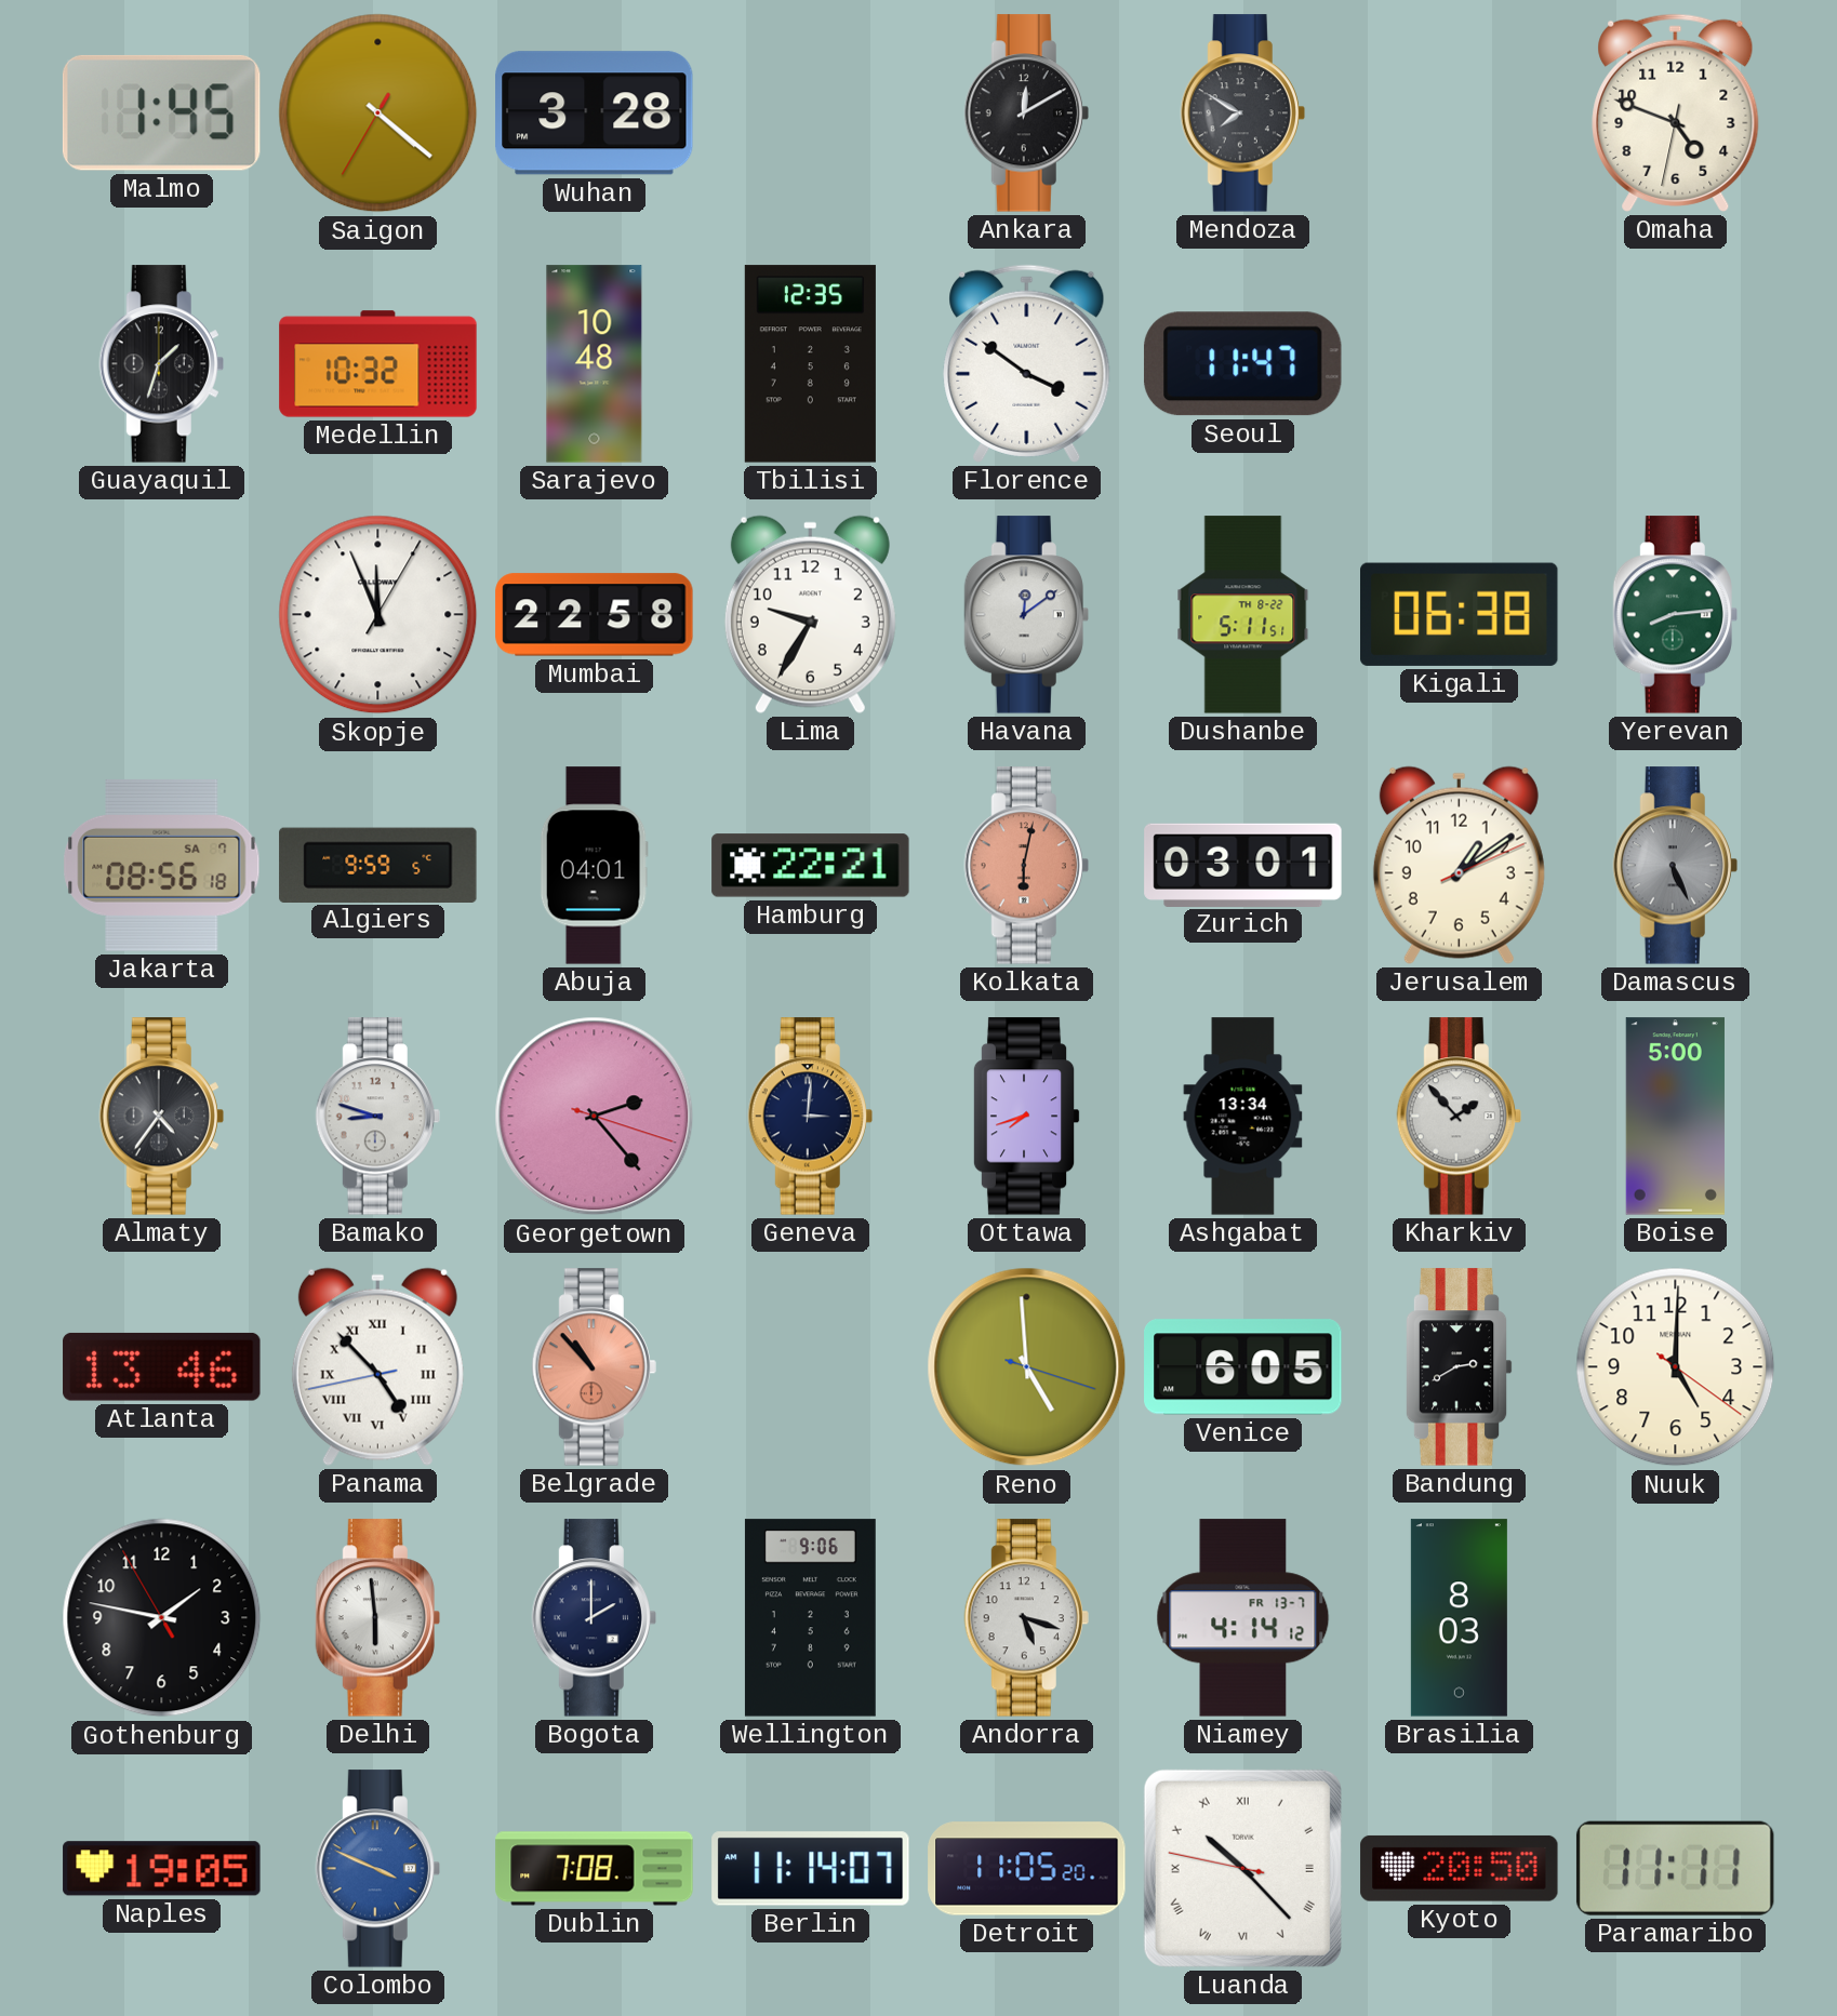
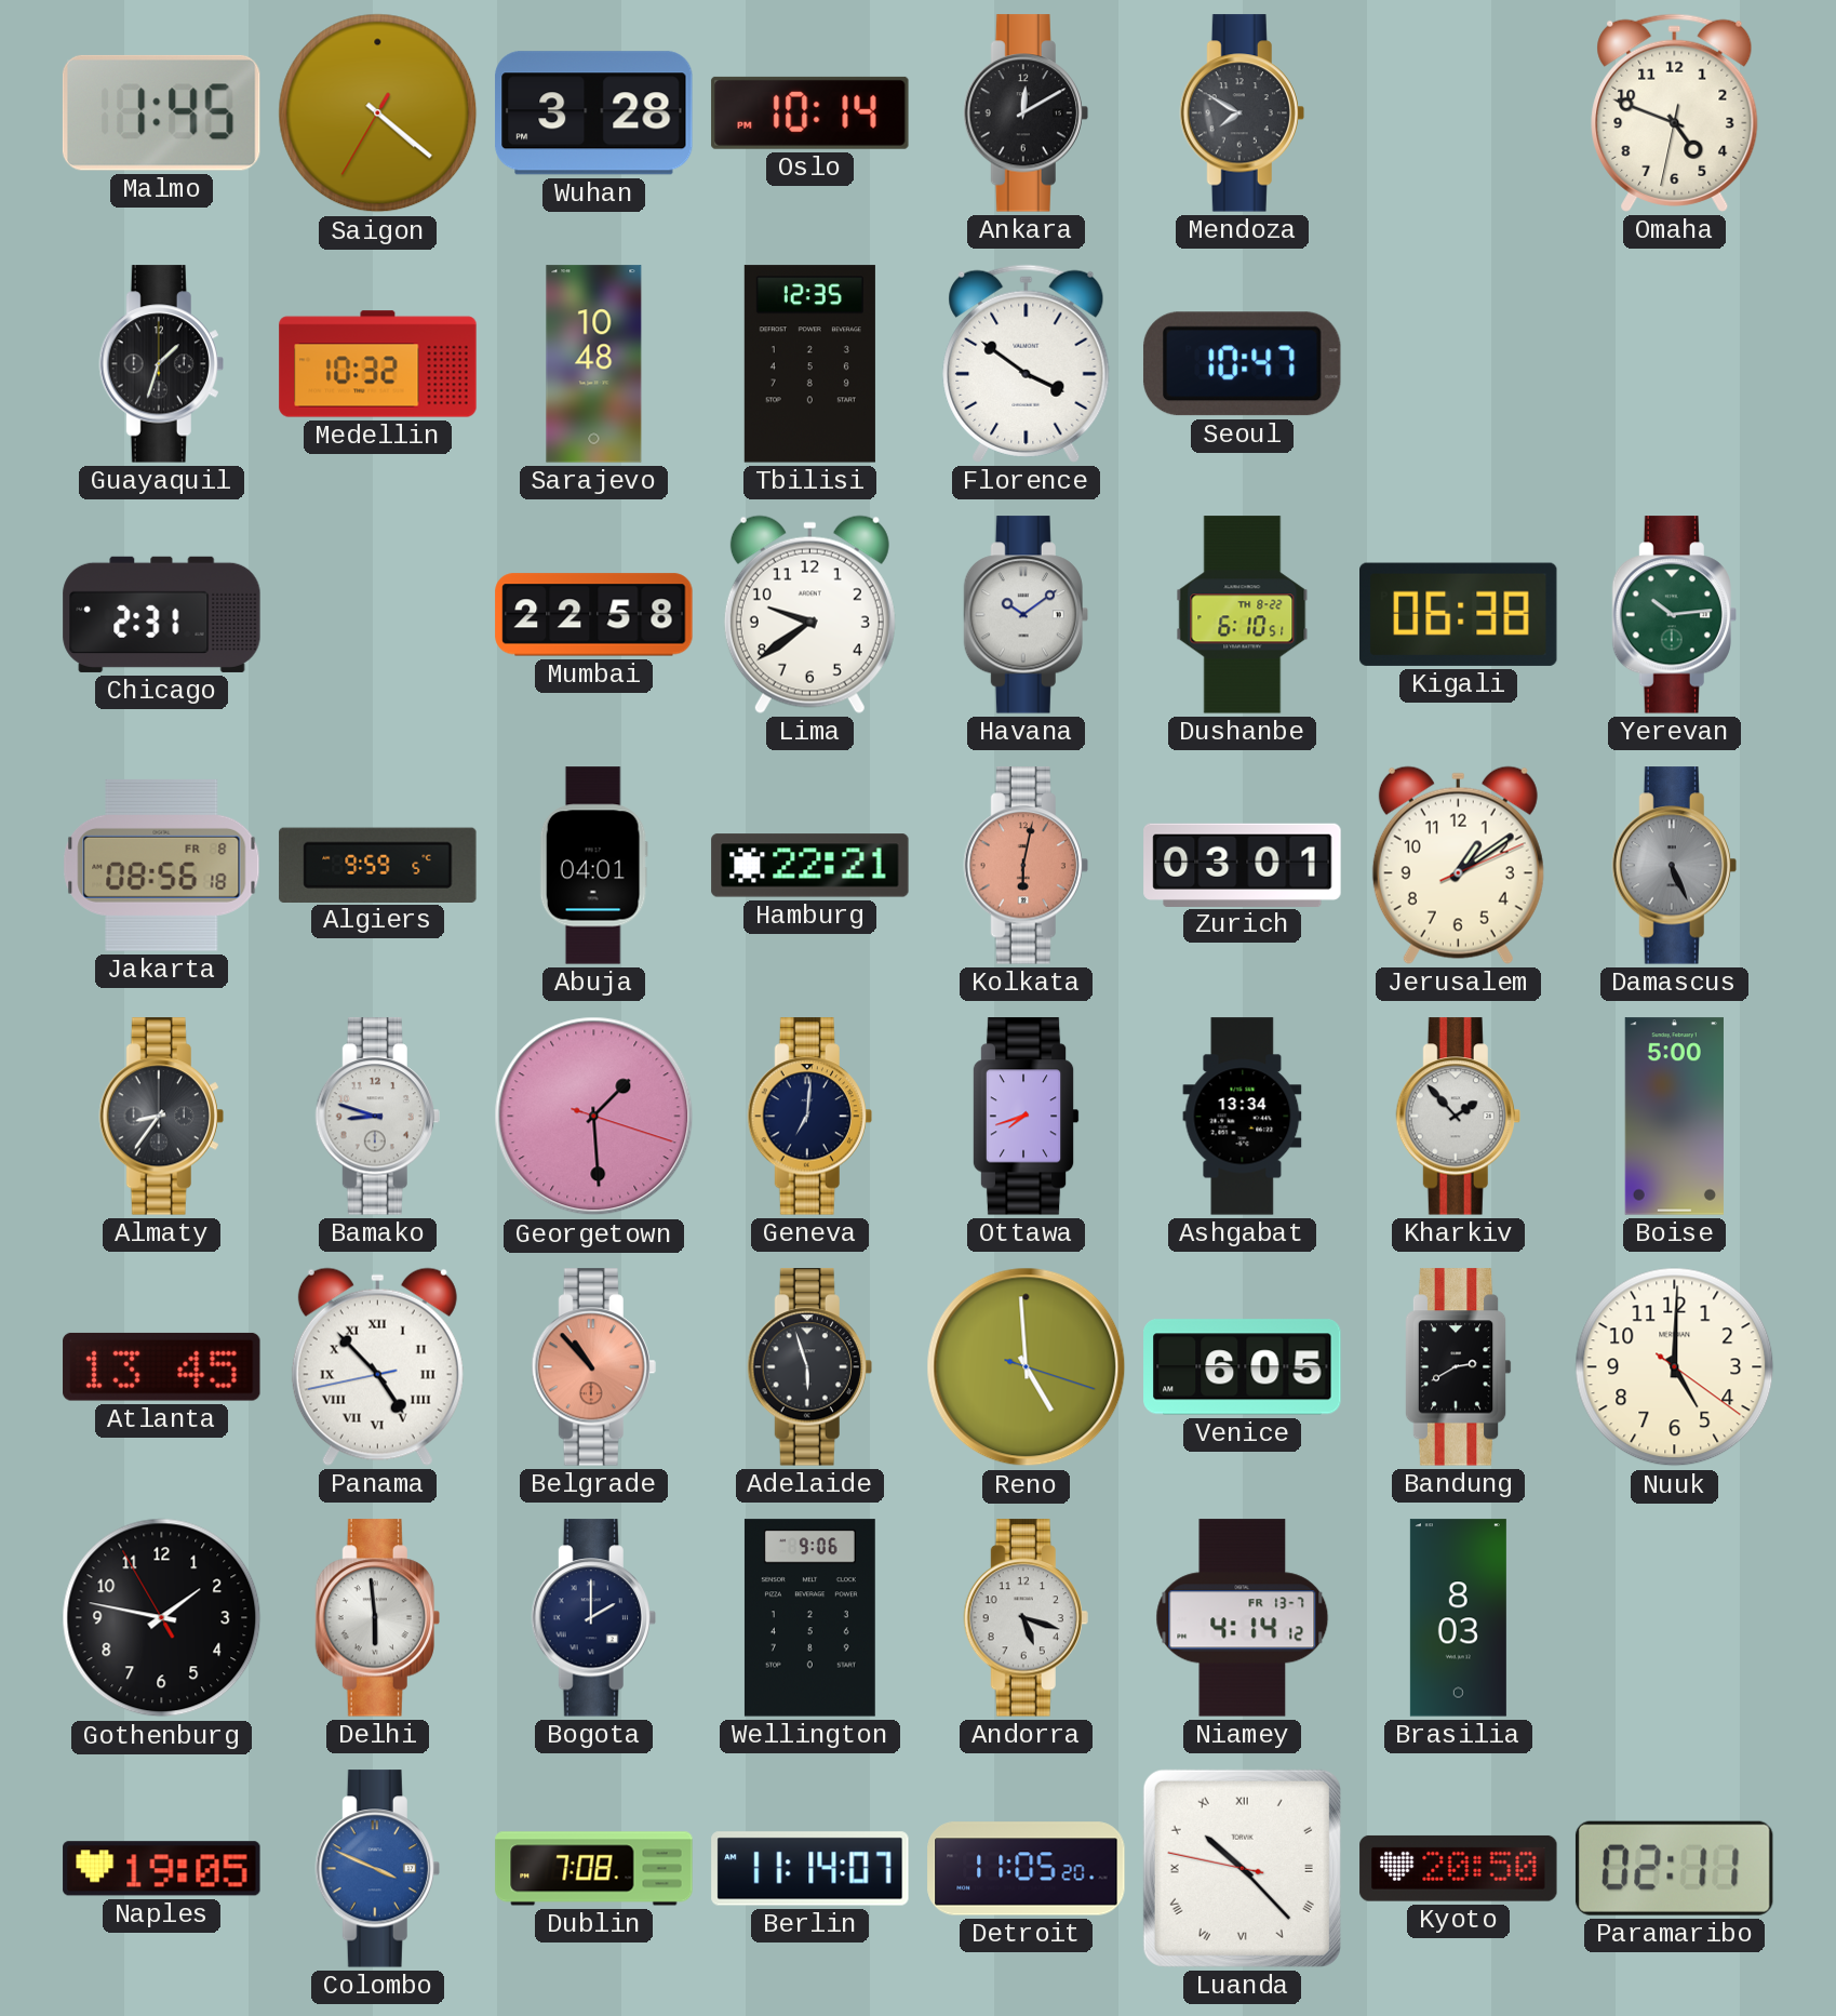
Oslo: none -> 10:14
Seoul: 11:47 -> 10:47
Chicago: none -> 2:31
Skopje: 11:56 -> none
Lima: 9:35 -> 9:39
Havana: 12:09 -> 10:09
Dushanbe: 5:11 -> 6:10
Yerevan: 8:14 -> 10:14
Jakarta date: SA 7 -> FR 8
Almaty: 4:36 -> 8:36
Georgetown: 2:23 -> 1:29
Geneva: 3:01 -> 7:01
Atlanta: 13:46 -> 13:45
Adelaide: none -> 5:57
Paramaribo: 11:11 -> 02:11
